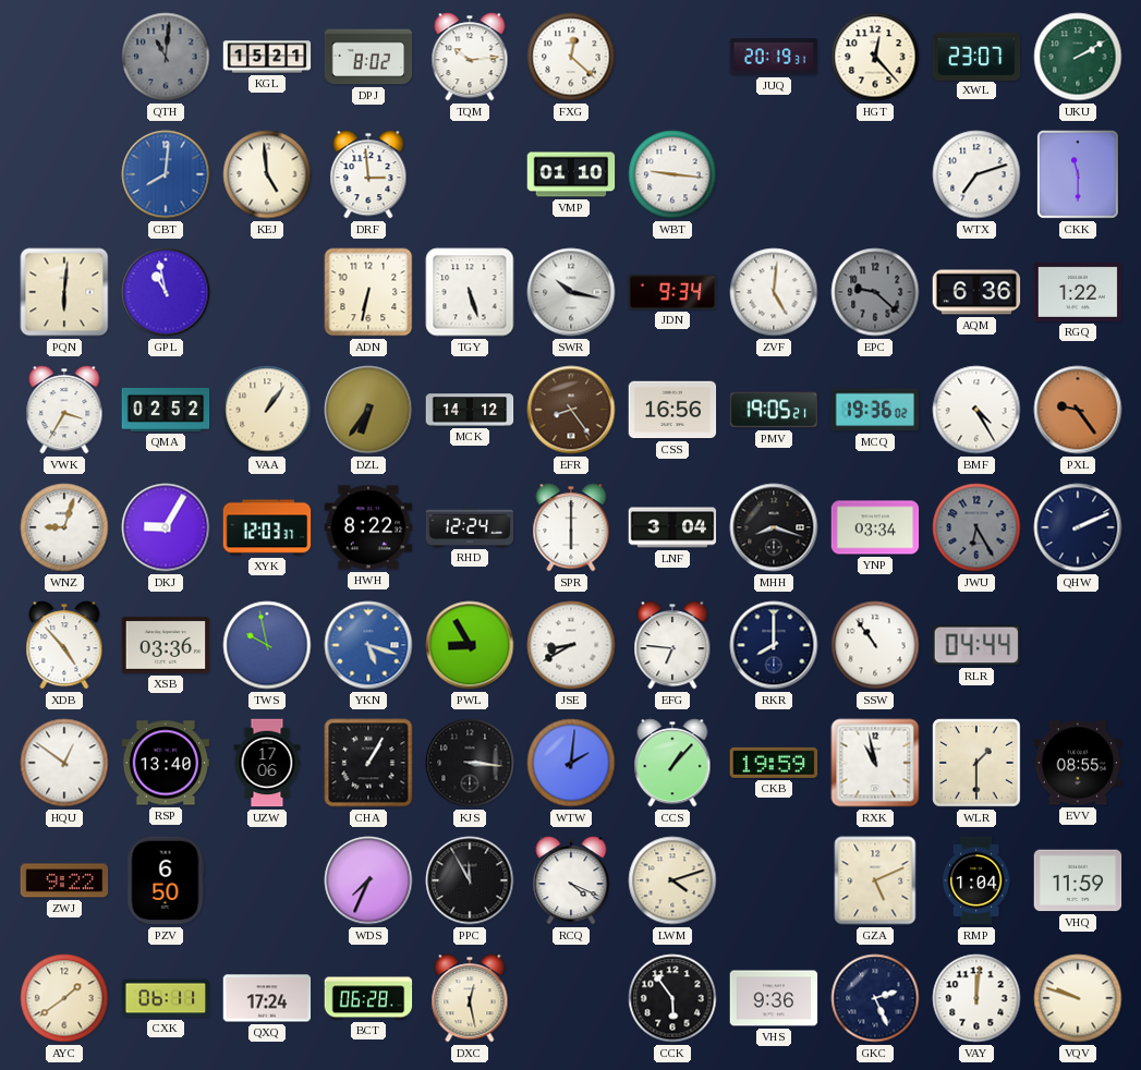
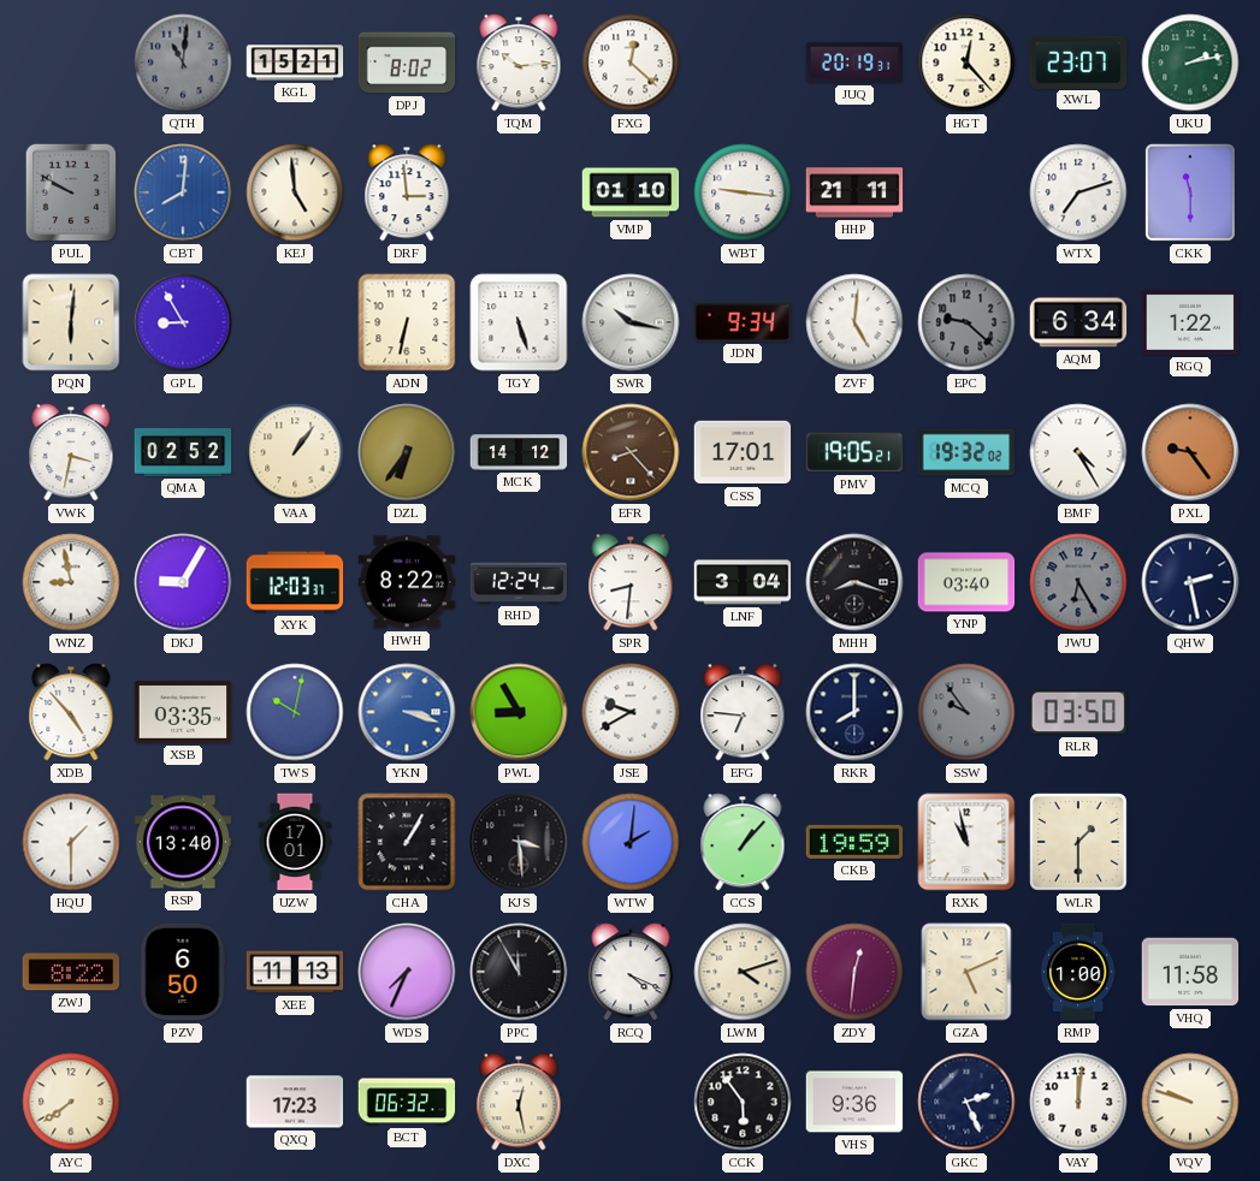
UKU: 2:10 -> 2:13
PUL: none -> 9:50
HHP: none -> 21:11
GPL: 10:58 -> 8:55
AQM: 6:36 -> 6:34
VWK: 3:35 -> 3:32
EFR: 8:24 -> 8:23
CSS: 16:56 -> 17:01
MCQ: 19:36 -> 19:32
WNZ: 9:03 -> 8:58
SPR: 6:00 -> 8:31
YNP: 03:34 -> 03:40
QHW: 2:11 -> 2:28
XSB: 03:36 -> 03:35
TWS: 9:58 -> 10:02
YKN: 5:18 -> 3:18
JSE: 8:40 -> 9:40
SSW: 10:54 -> 9:54
SSW dial: white -> grey
RLR: 04:44 -> 03:50
HQU: 12:51 -> 1:30
UZW: 17:06 -> 17:01
KJS: 3:16 -> 3:29
EVV: 08:55 -> none
ZWJ: 9:22 -> 8:22
XEE: none -> 11:13
ZDY: none -> 12:31
RMP: 1:04 -> 1:00
VHQ: 11:59 -> 11:58
AYC: 1:39 -> 7:39
CXK: 06:11 -> none
QXQ: 17:24 -> 17:23
BCT: 06:28 -> 06:32
